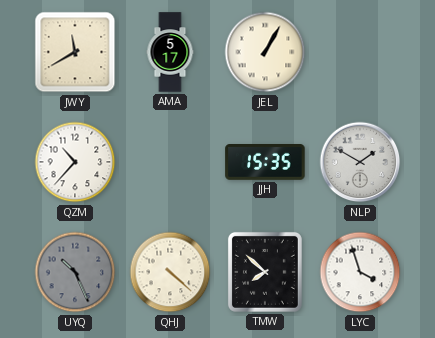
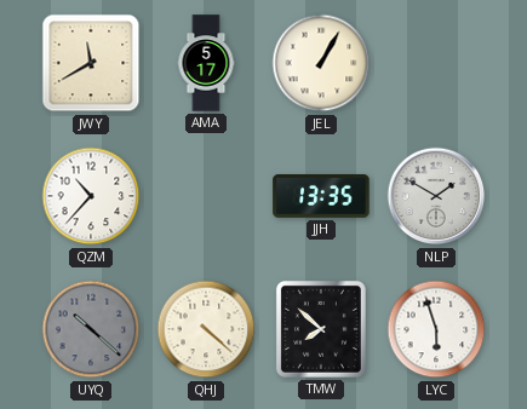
JJH: 15:35 -> 13:35
UYQ: 10:26 -> 10:22
LYC: 3:57 -> 5:57
